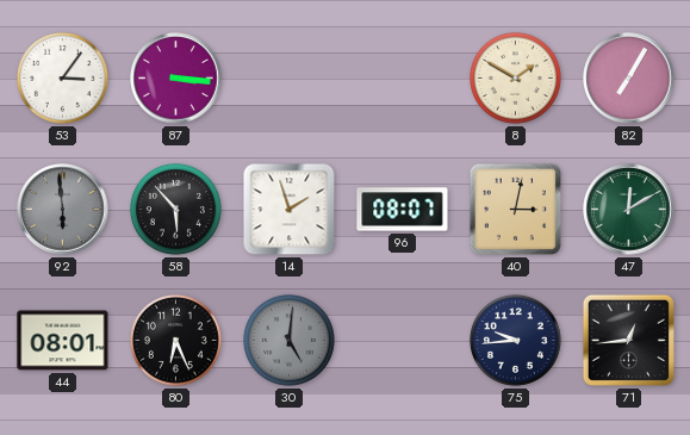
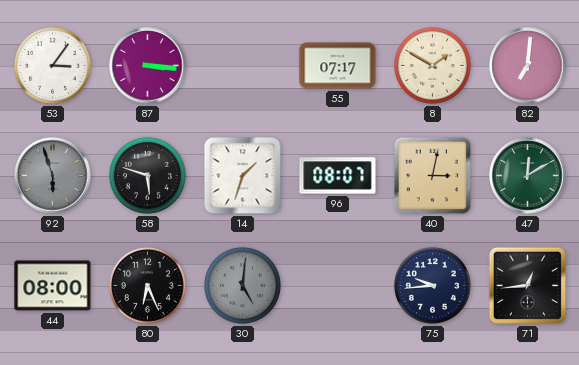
55: none -> 07:17
82: 7:05 -> 7:01
92: 5:59 -> 5:57
58: 5:53 -> 5:48
14: 1:57 -> 1:33
44: 08:01 -> 08:00
